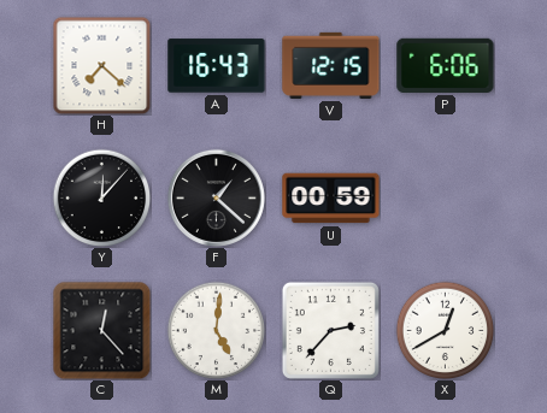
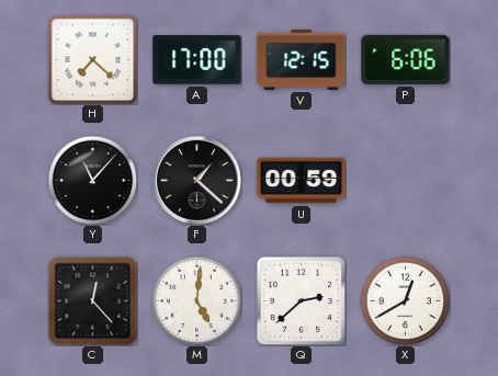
A: 16:43 -> 17:00
Y: 12:07 -> 11:07
Q: 2:37 -> 2:38
